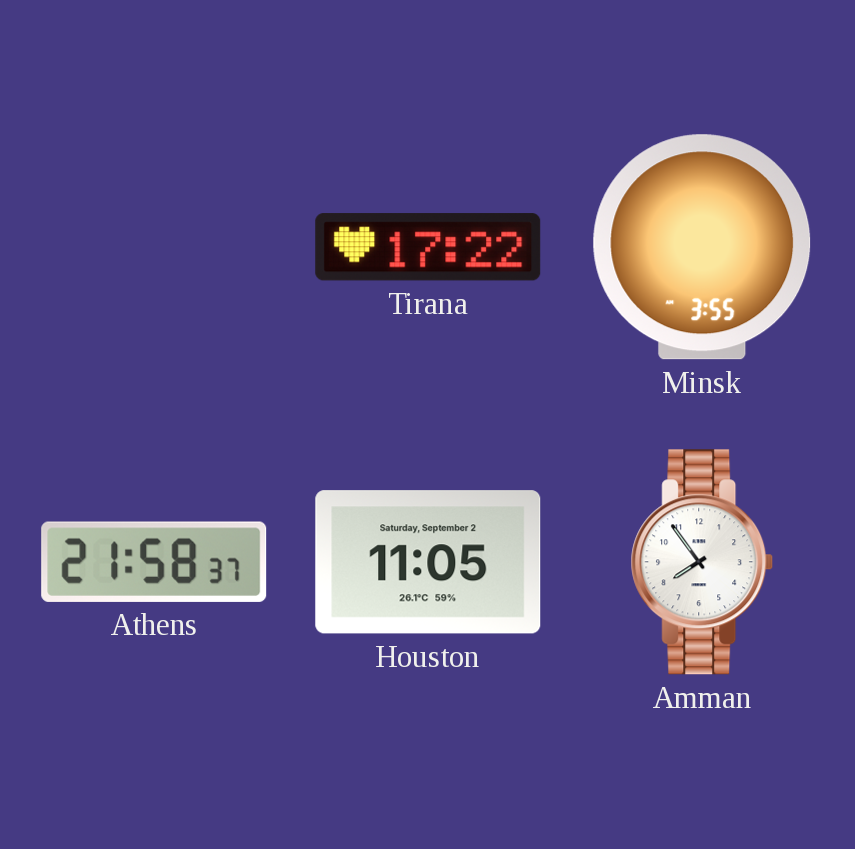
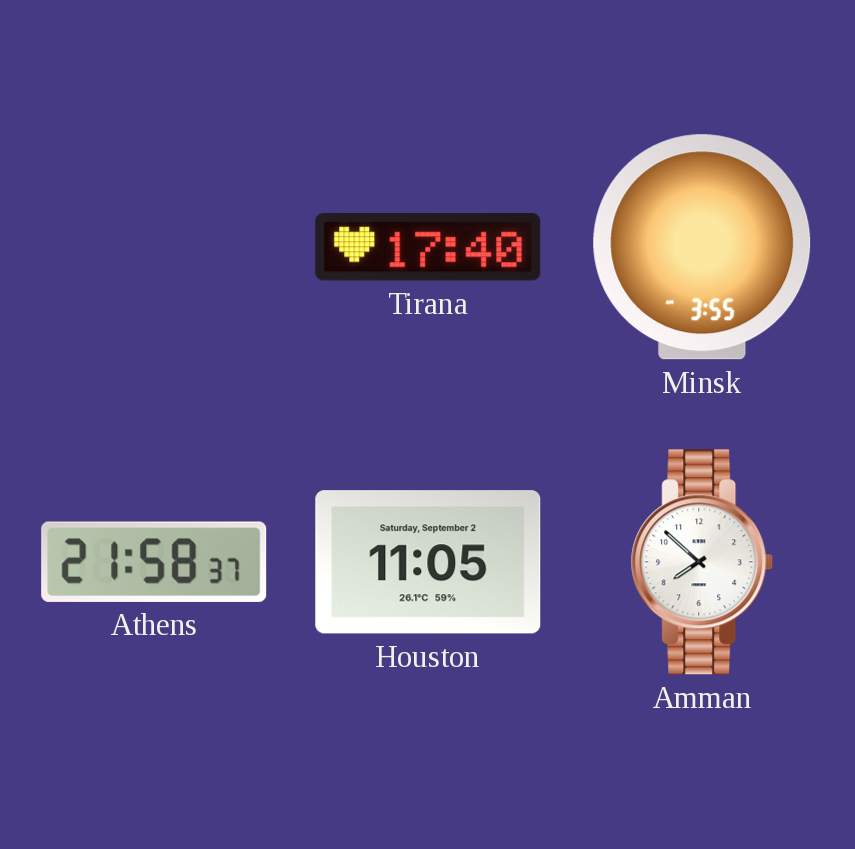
Tirana: 17:22 -> 17:40
Amman: 7:54 -> 7:52
